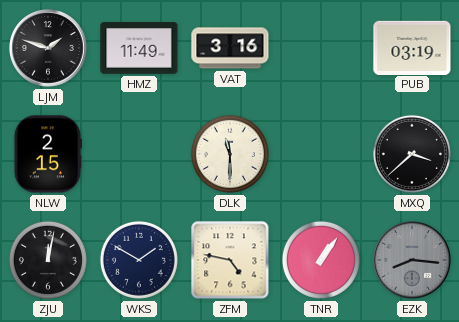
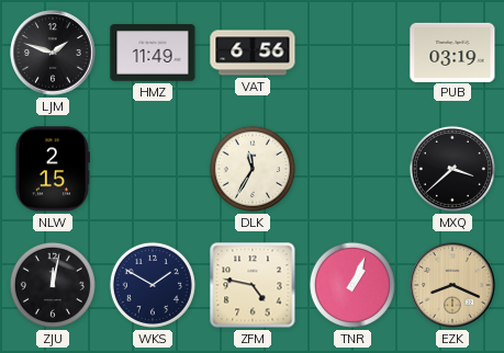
VAT: 3:16 -> 6:56
DLK: 11:30 -> 11:35
TNR: 1:06 -> 1:04
EZK: 8:16 -> 8:19
EZK dial: grey -> champagne
